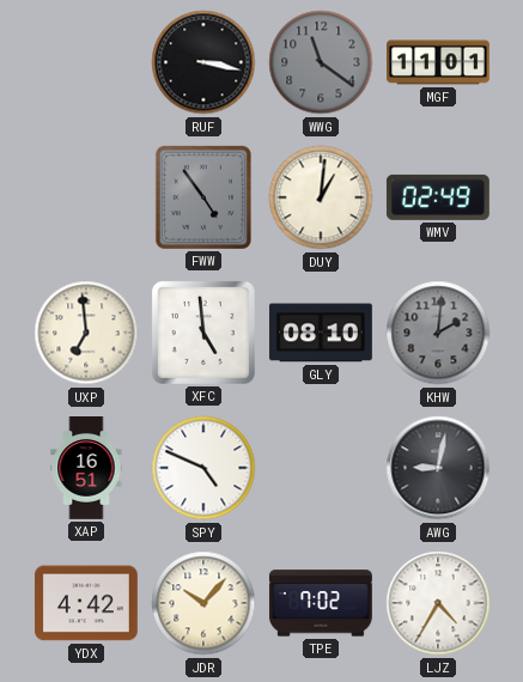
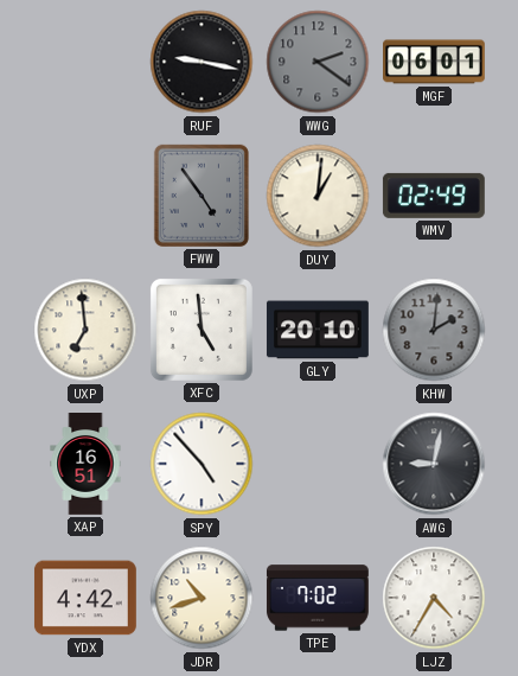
RUF: 3:17 -> 9:17
WWG: 11:21 -> 2:21
MGF: 11:01 -> 06:01
GLY: 08:10 -> 20:10
SPY: 4:49 -> 4:53
JDR: 10:07 -> 10:42
